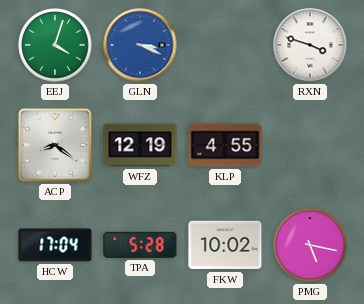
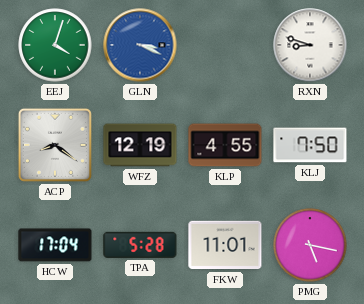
RXN: 3:48 -> 8:48
KLJ: none -> 7:50
FKW: 10:02 -> 11:01
